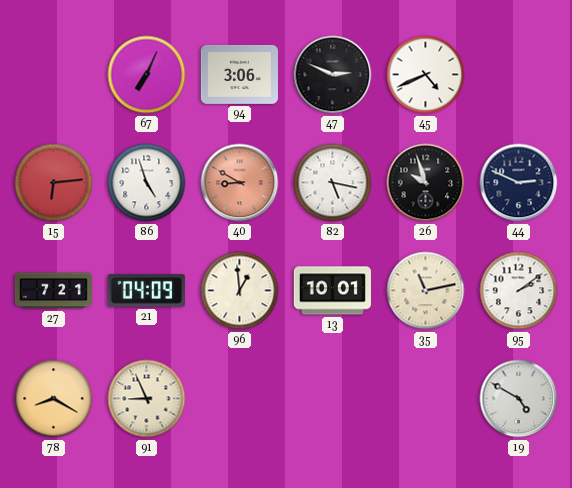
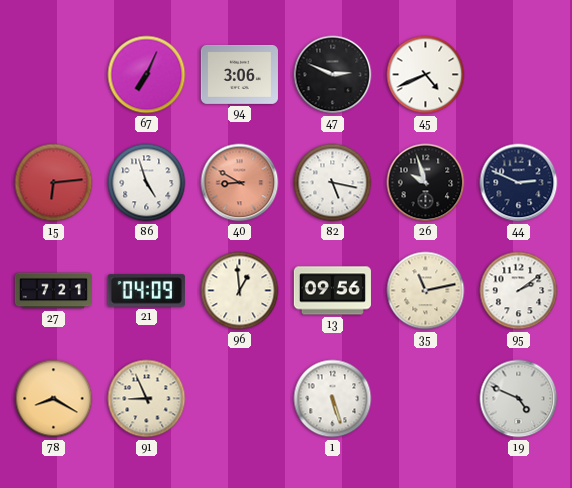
13: 10:01 -> 09:56
1: none -> 5:27
19: 4:50 -> 4:49
